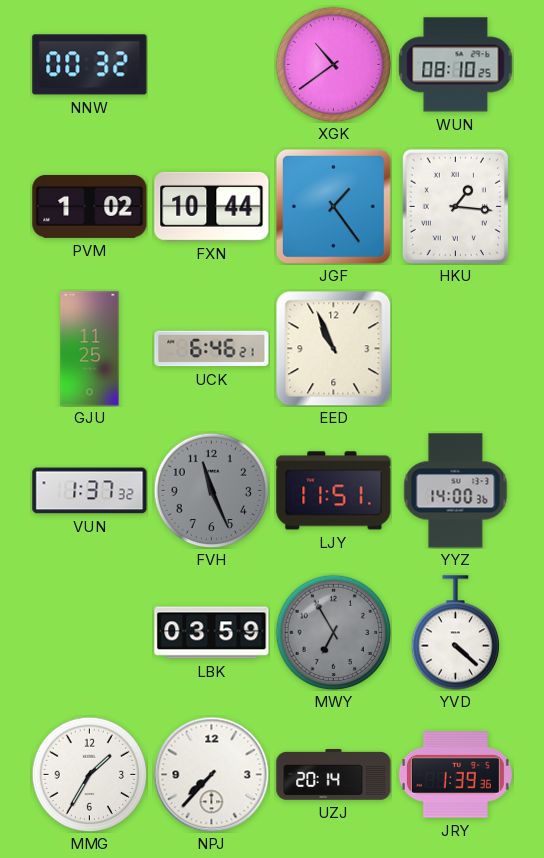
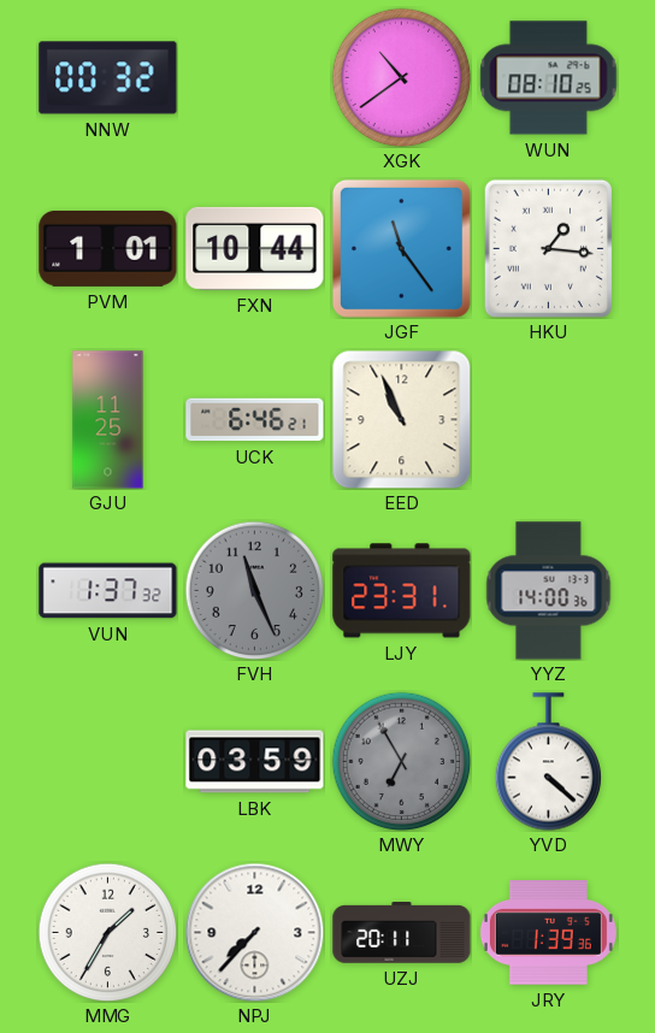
PVM: 1:02 -> 1:01
JGF: 1:24 -> 11:24
LJY: 11:51 -> 23:31
UZJ: 20:14 -> 20:11
